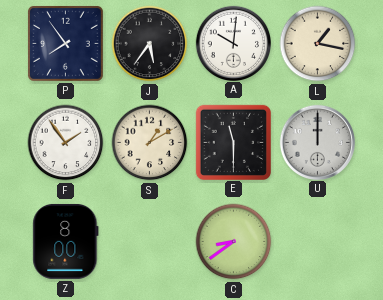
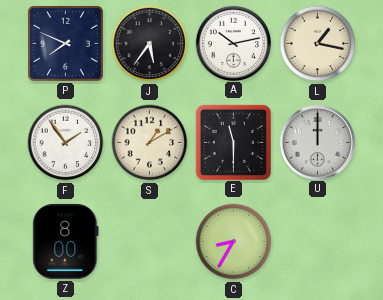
P: 7:54 -> 7:49
A: 10:01 -> 10:13
C: 8:39 -> 8:35
